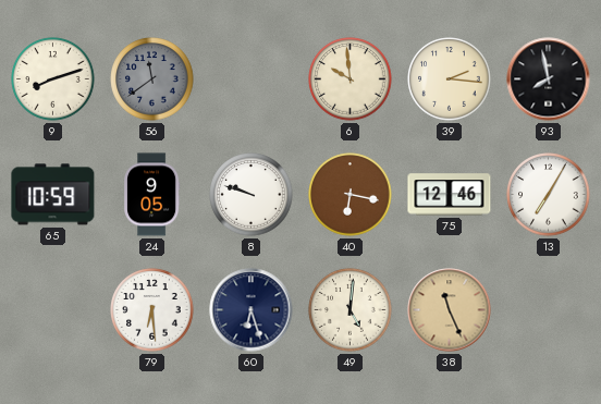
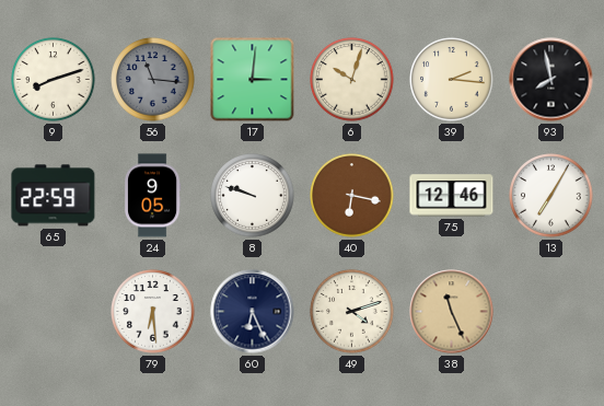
56: 11:39 -> 11:16
17: none -> 3:01
6: 9:59 -> 10:03
65: 10:59 -> 22:59
60: 6:27 -> 6:26
49: 5:01 -> 4:12
